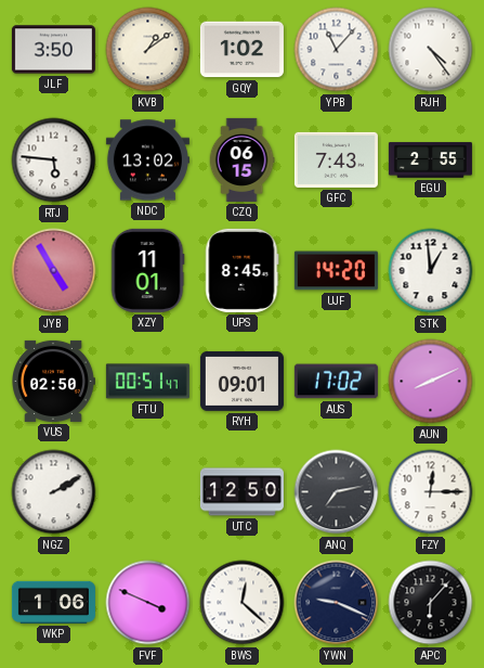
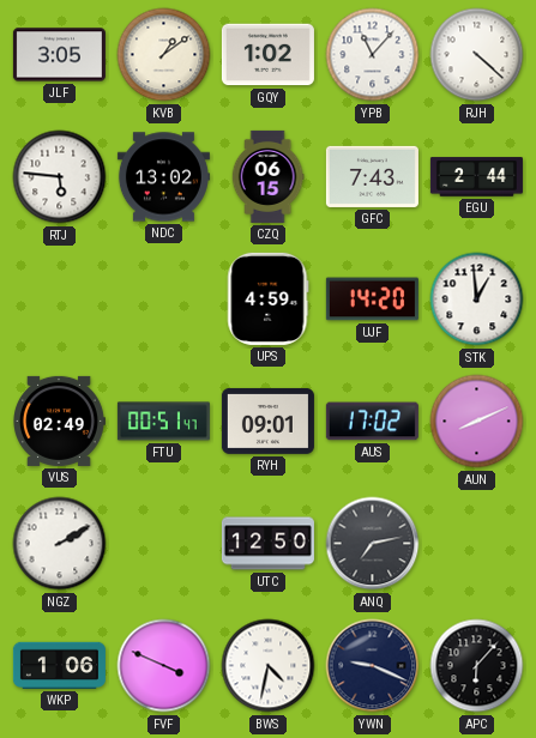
JLF: 3:50 -> 3:05
RJH: 4:24 -> 4:22
EGU: 2:55 -> 2:44
JYB: 4:55 -> none
XZY: 11:01 -> none
UPS: 8:45 -> 4:59
VUS: 02:50 -> 02:49
FZY: 12:15 -> none
BWS: 12:22 -> 4:32
